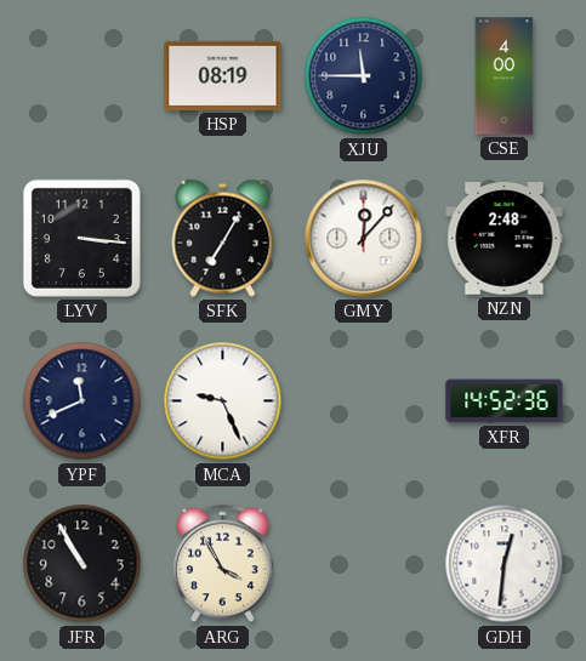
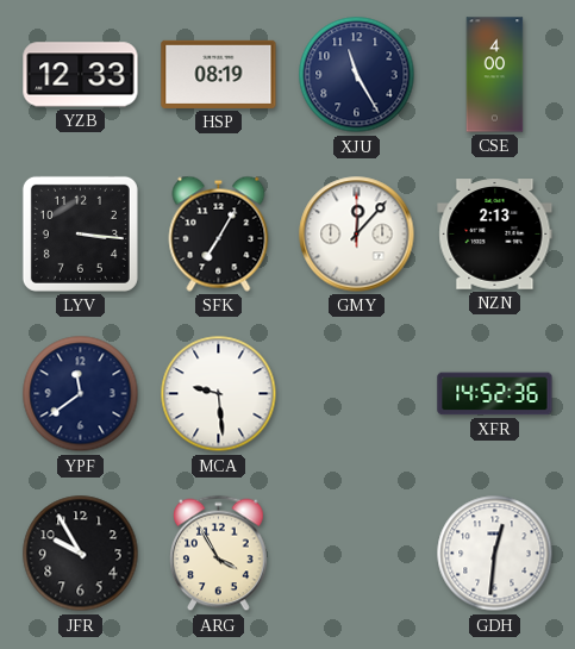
YZB: none -> 12:33
XJU: 11:45 -> 11:25
NZN: 2:48 -> 2:13
YPF: 11:41 -> 11:39
MCA: 9:26 -> 9:29
JFR: 10:55 -> 9:55
